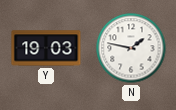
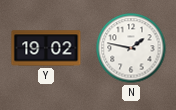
Y: 19:03 -> 19:02
